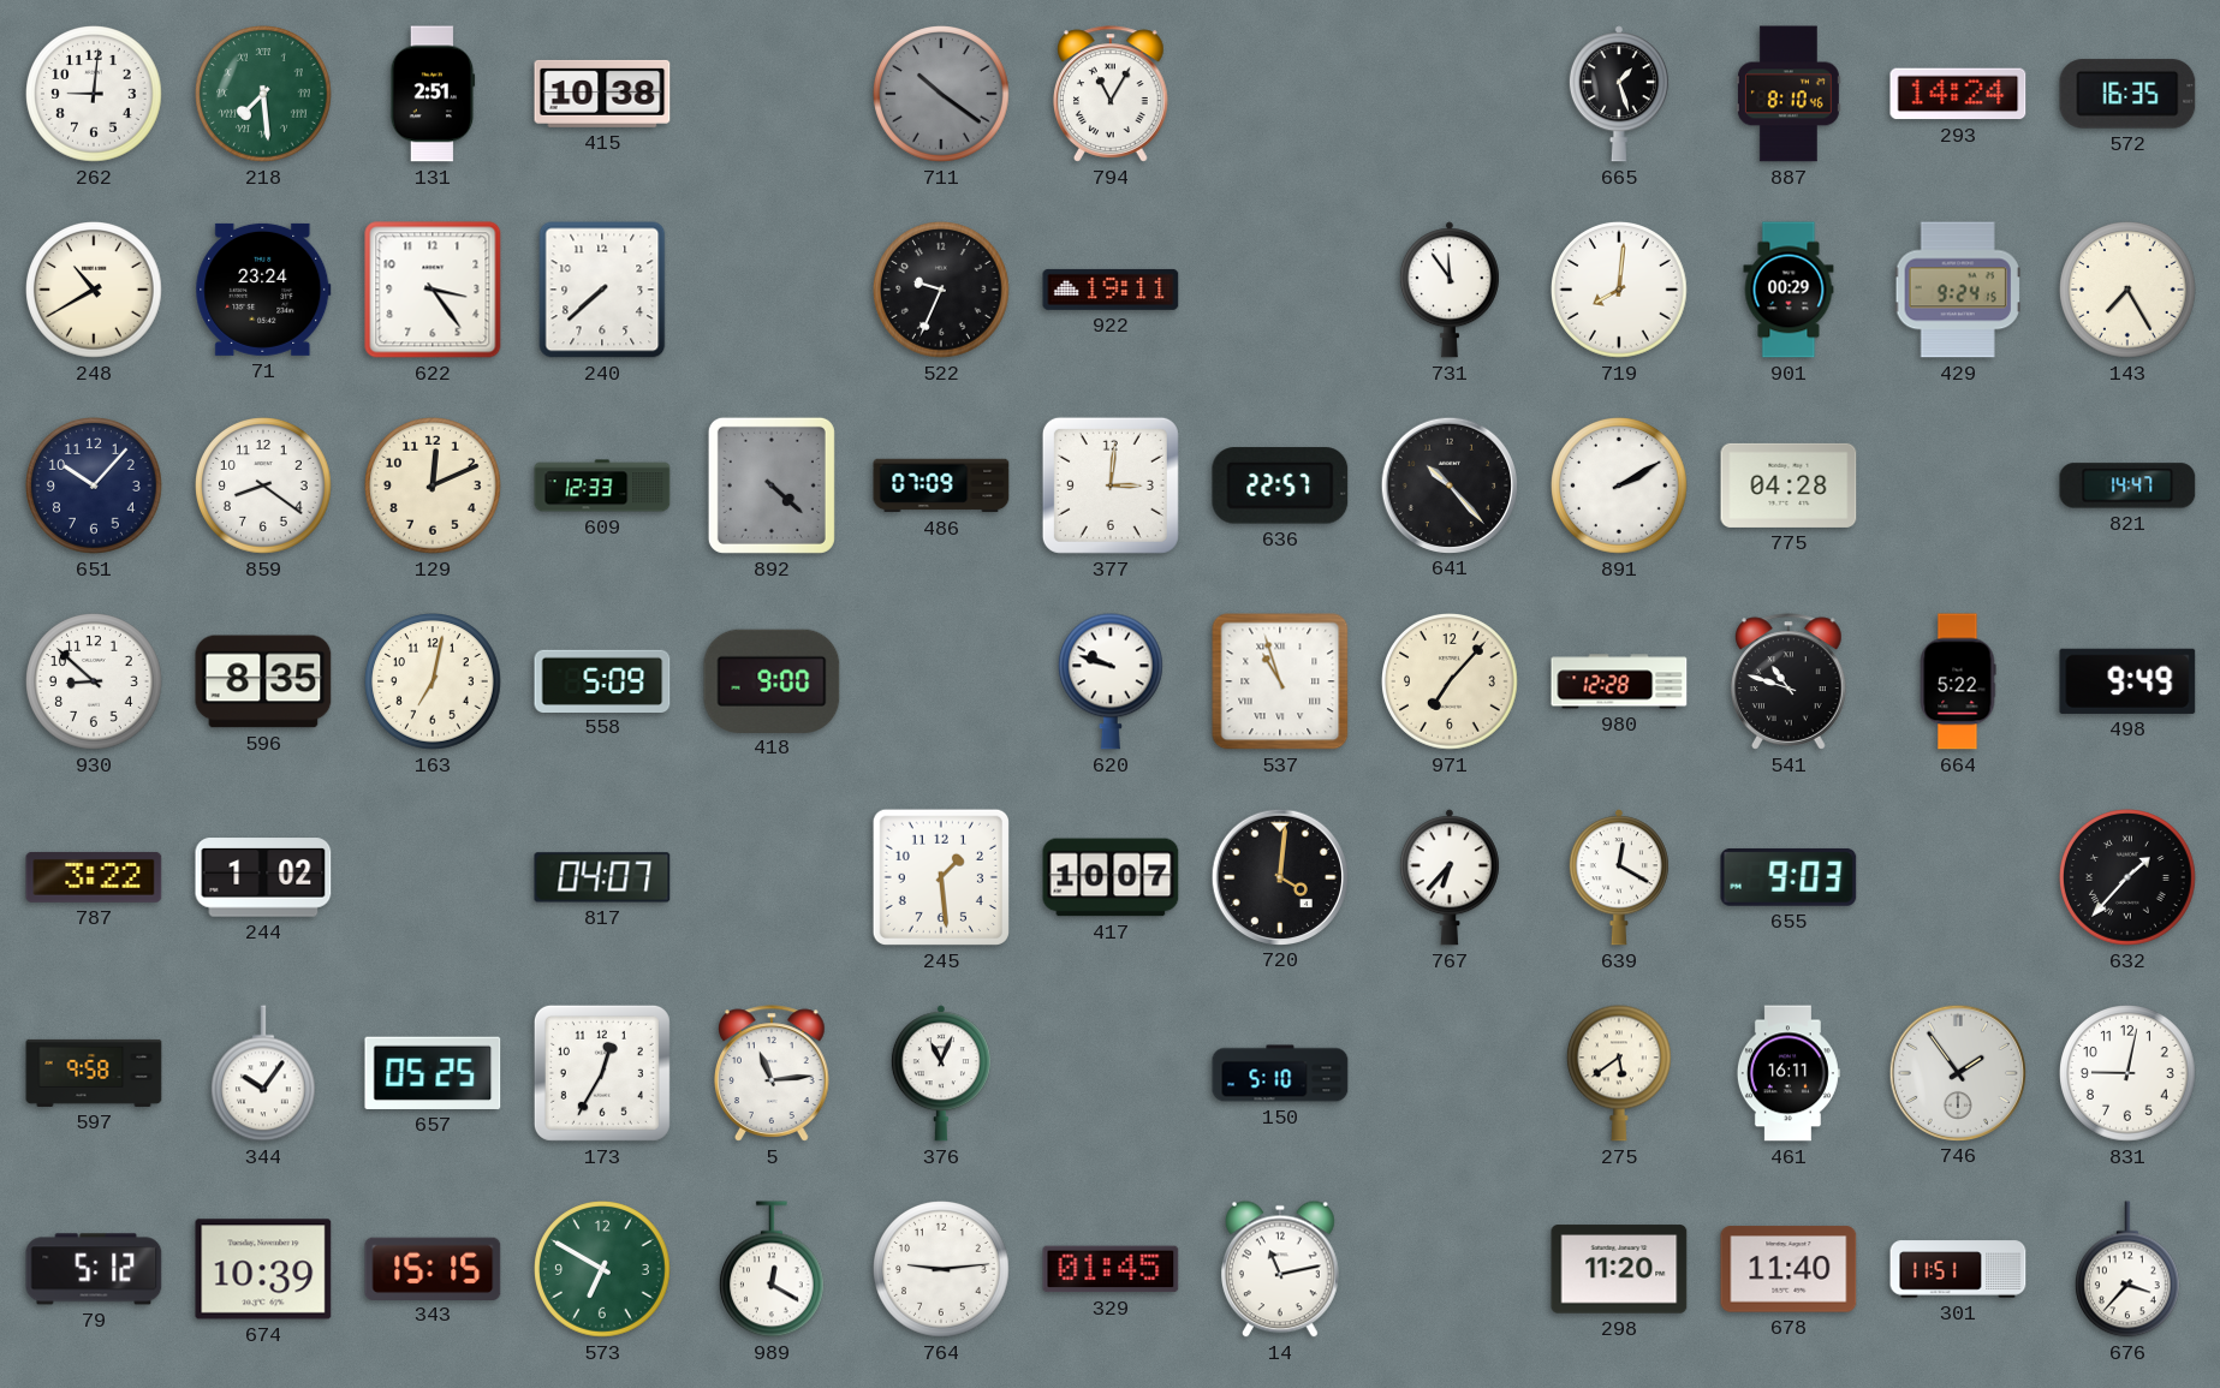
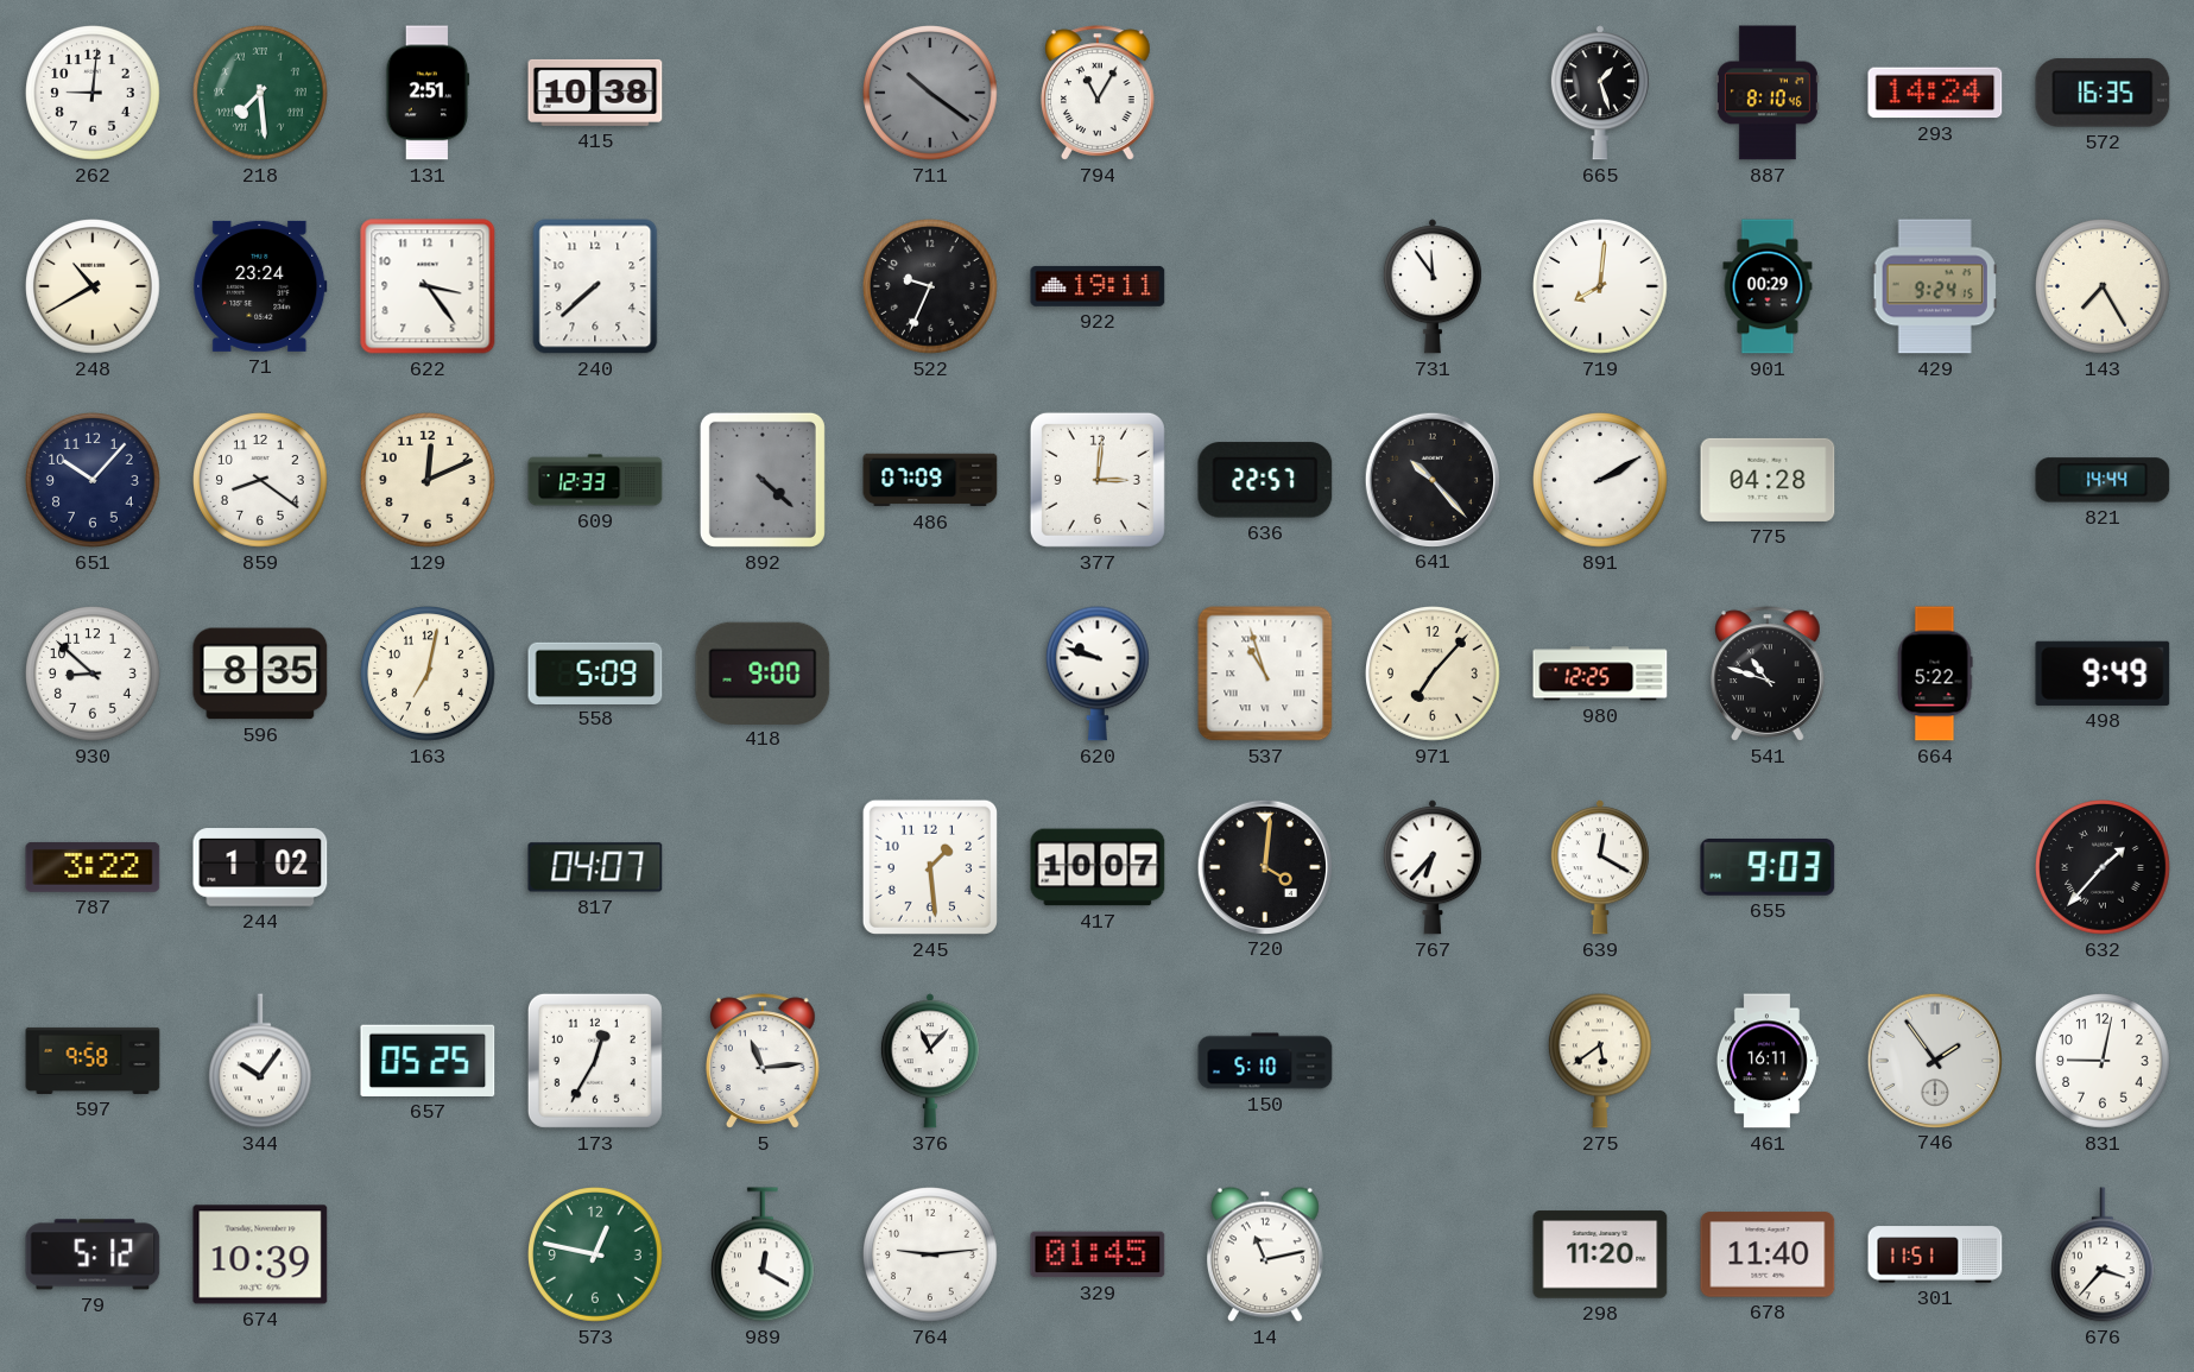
821: 14:47 -> 14:44
980: 12:28 -> 12:25
376: 11:04 -> 11:07
343: 15:15 -> none
573: 6:50 -> 12:47
